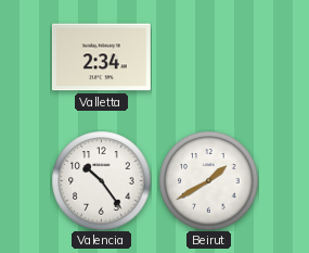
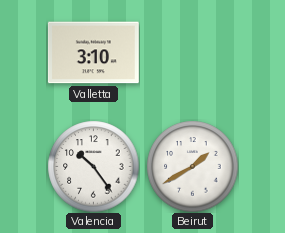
Valletta: 2:34 -> 3:10
